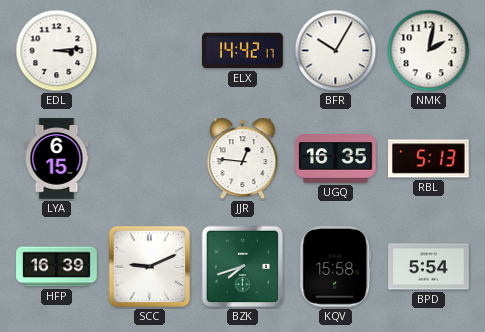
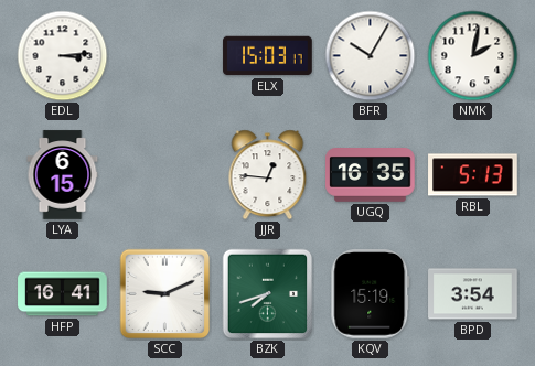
ELX: 14:42 -> 15:03
HFP: 16:39 -> 16:41
KQV: 15:58 -> 15:19
BPD: 5:54 -> 3:54
